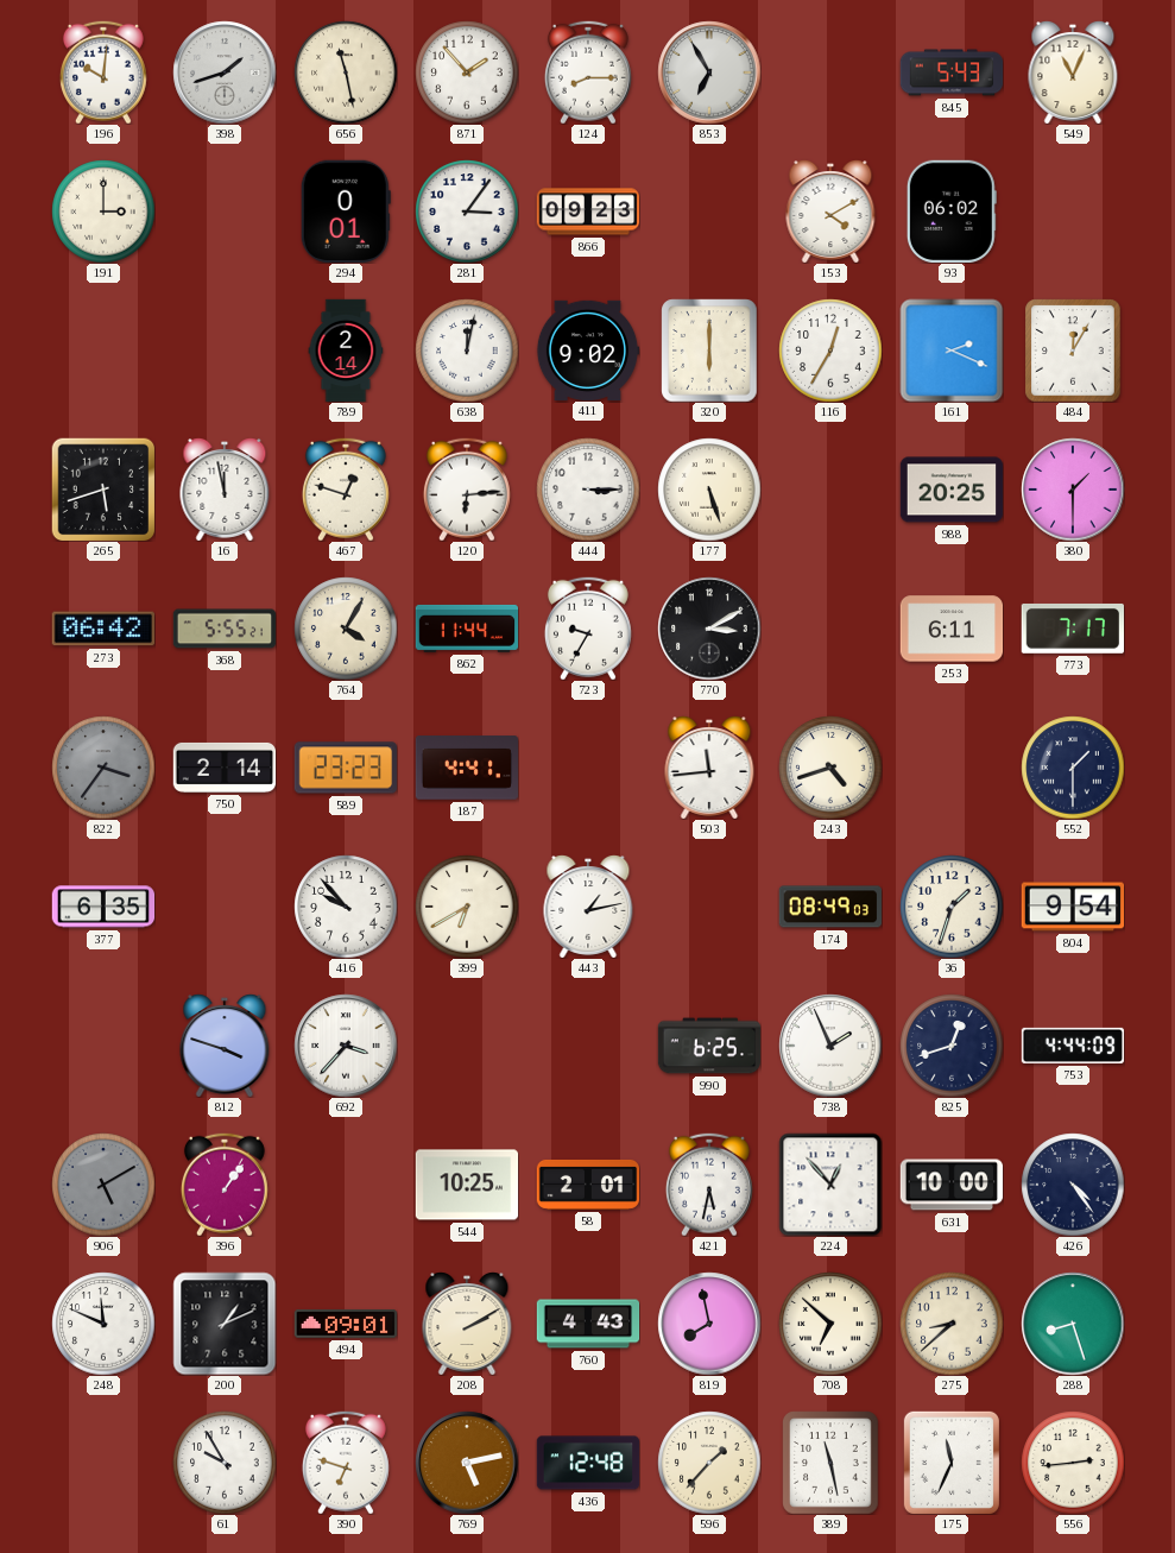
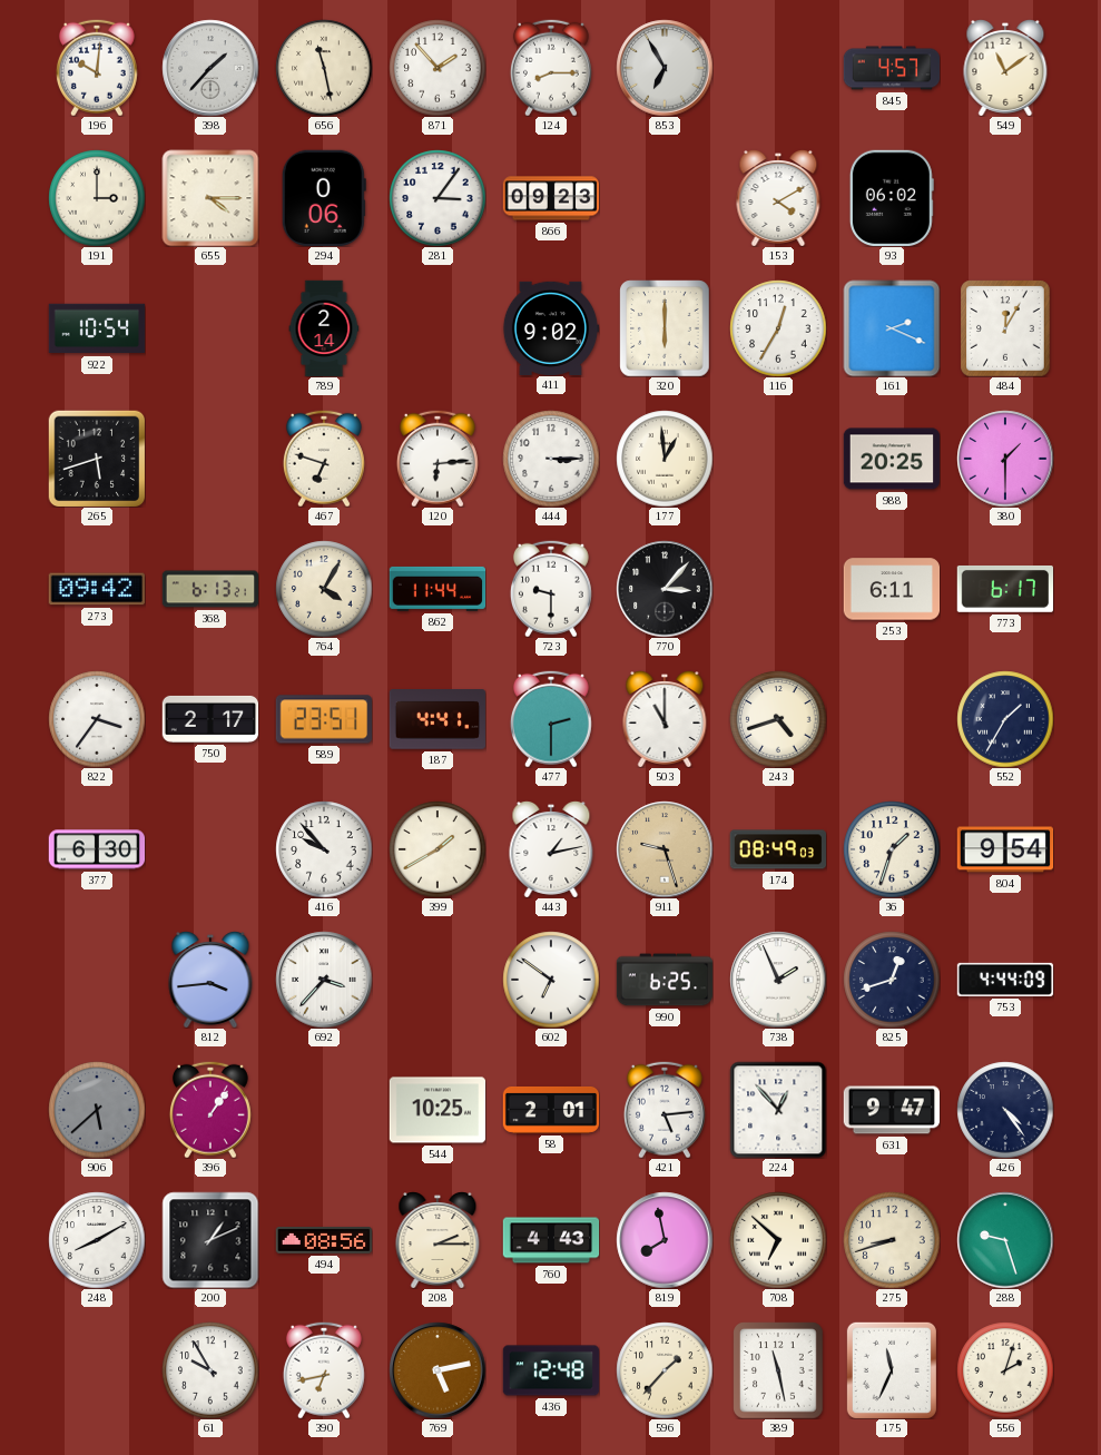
398: 1:42 -> 1:37
845: 5:43 -> 4:57
549: 11:04 -> 11:09
655: none -> 4:15
294: 0:01 -> 0:06
922: none -> 10:54
638: 12:02 -> none
16: 11:58 -> none
467: 12:48 -> 6:48
177: 5:27 -> 12:59
273: 06:42 -> 09:42
368: 5:55 -> 6:13
723: 9:35 -> 9:30
770: 3:10 -> 3:07
773: 7:17 -> 6:17
822 dial: grey -> white
750: 2:14 -> 2:17
589: 23:23 -> 23:51
477: none -> 2:30
503: 11:44 -> 11:00
552: 1:30 -> 1:35
377: 6:35 -> 6:30
399: 6:40 -> 1:40
911: none -> 9:27
812: 3:48 -> 3:44
602: none -> 6:51
906: 5:10 -> 5:38
421: 5:32 -> 5:14
631: 10:00 -> 9:47
248: 11:49 -> 8:10
494: 09:01 -> 08:56
208: 2:10 -> 2:15
275: 8:38 -> 8:42
288: 8:27 -> 9:27
390: 6:48 -> 6:43
556: 2:44 -> 2:03
